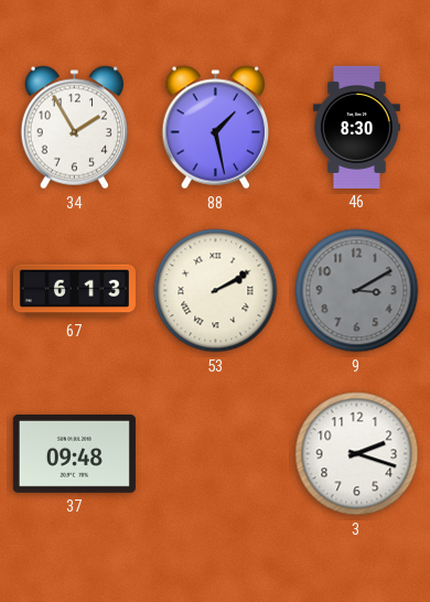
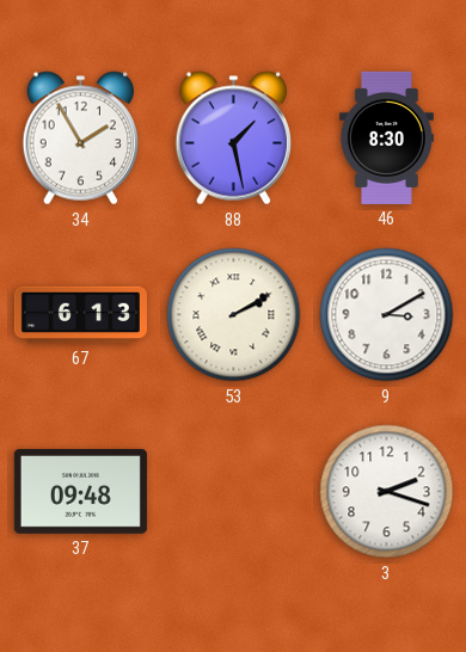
9 dial: grey -> white
